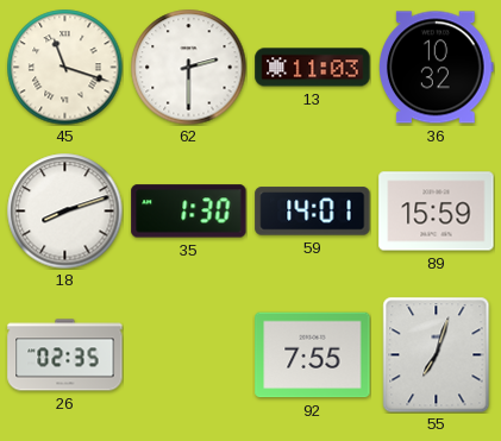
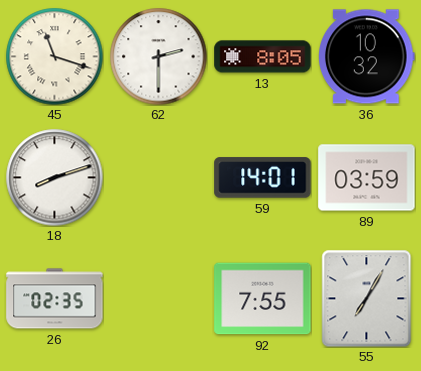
13: 11:03 -> 8:05
35: 1:30 -> none
89: 15:59 -> 03:59
55: 7:03 -> 7:05
